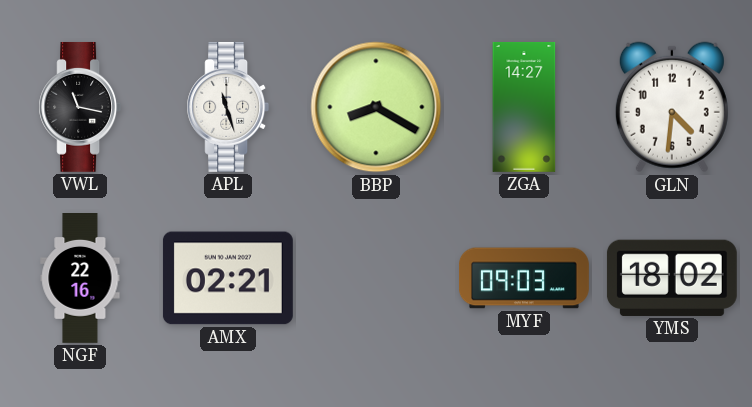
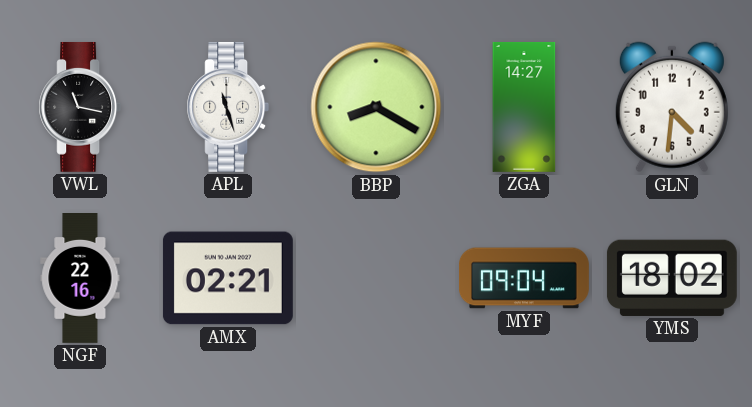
MYF: 09:03 -> 09:04
